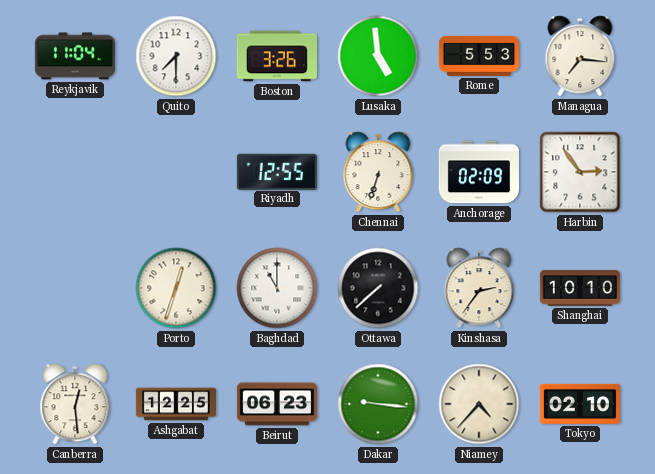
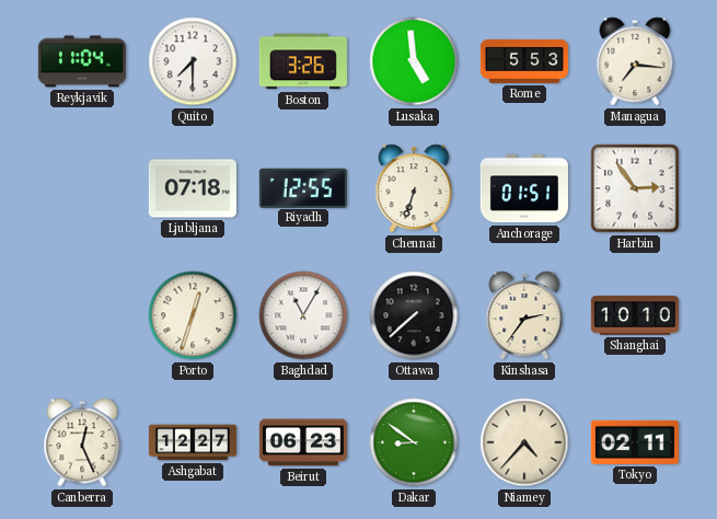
Ljubljana: none -> 07:18
Anchorage: 02:09 -> 01:51
Baghdad: 11:00 -> 11:05
Canberra: 12:29 -> 12:26
Ashgabat: 12:25 -> 12:27
Dakar: 9:16 -> 8:51
Tokyo: 02:10 -> 02:11
